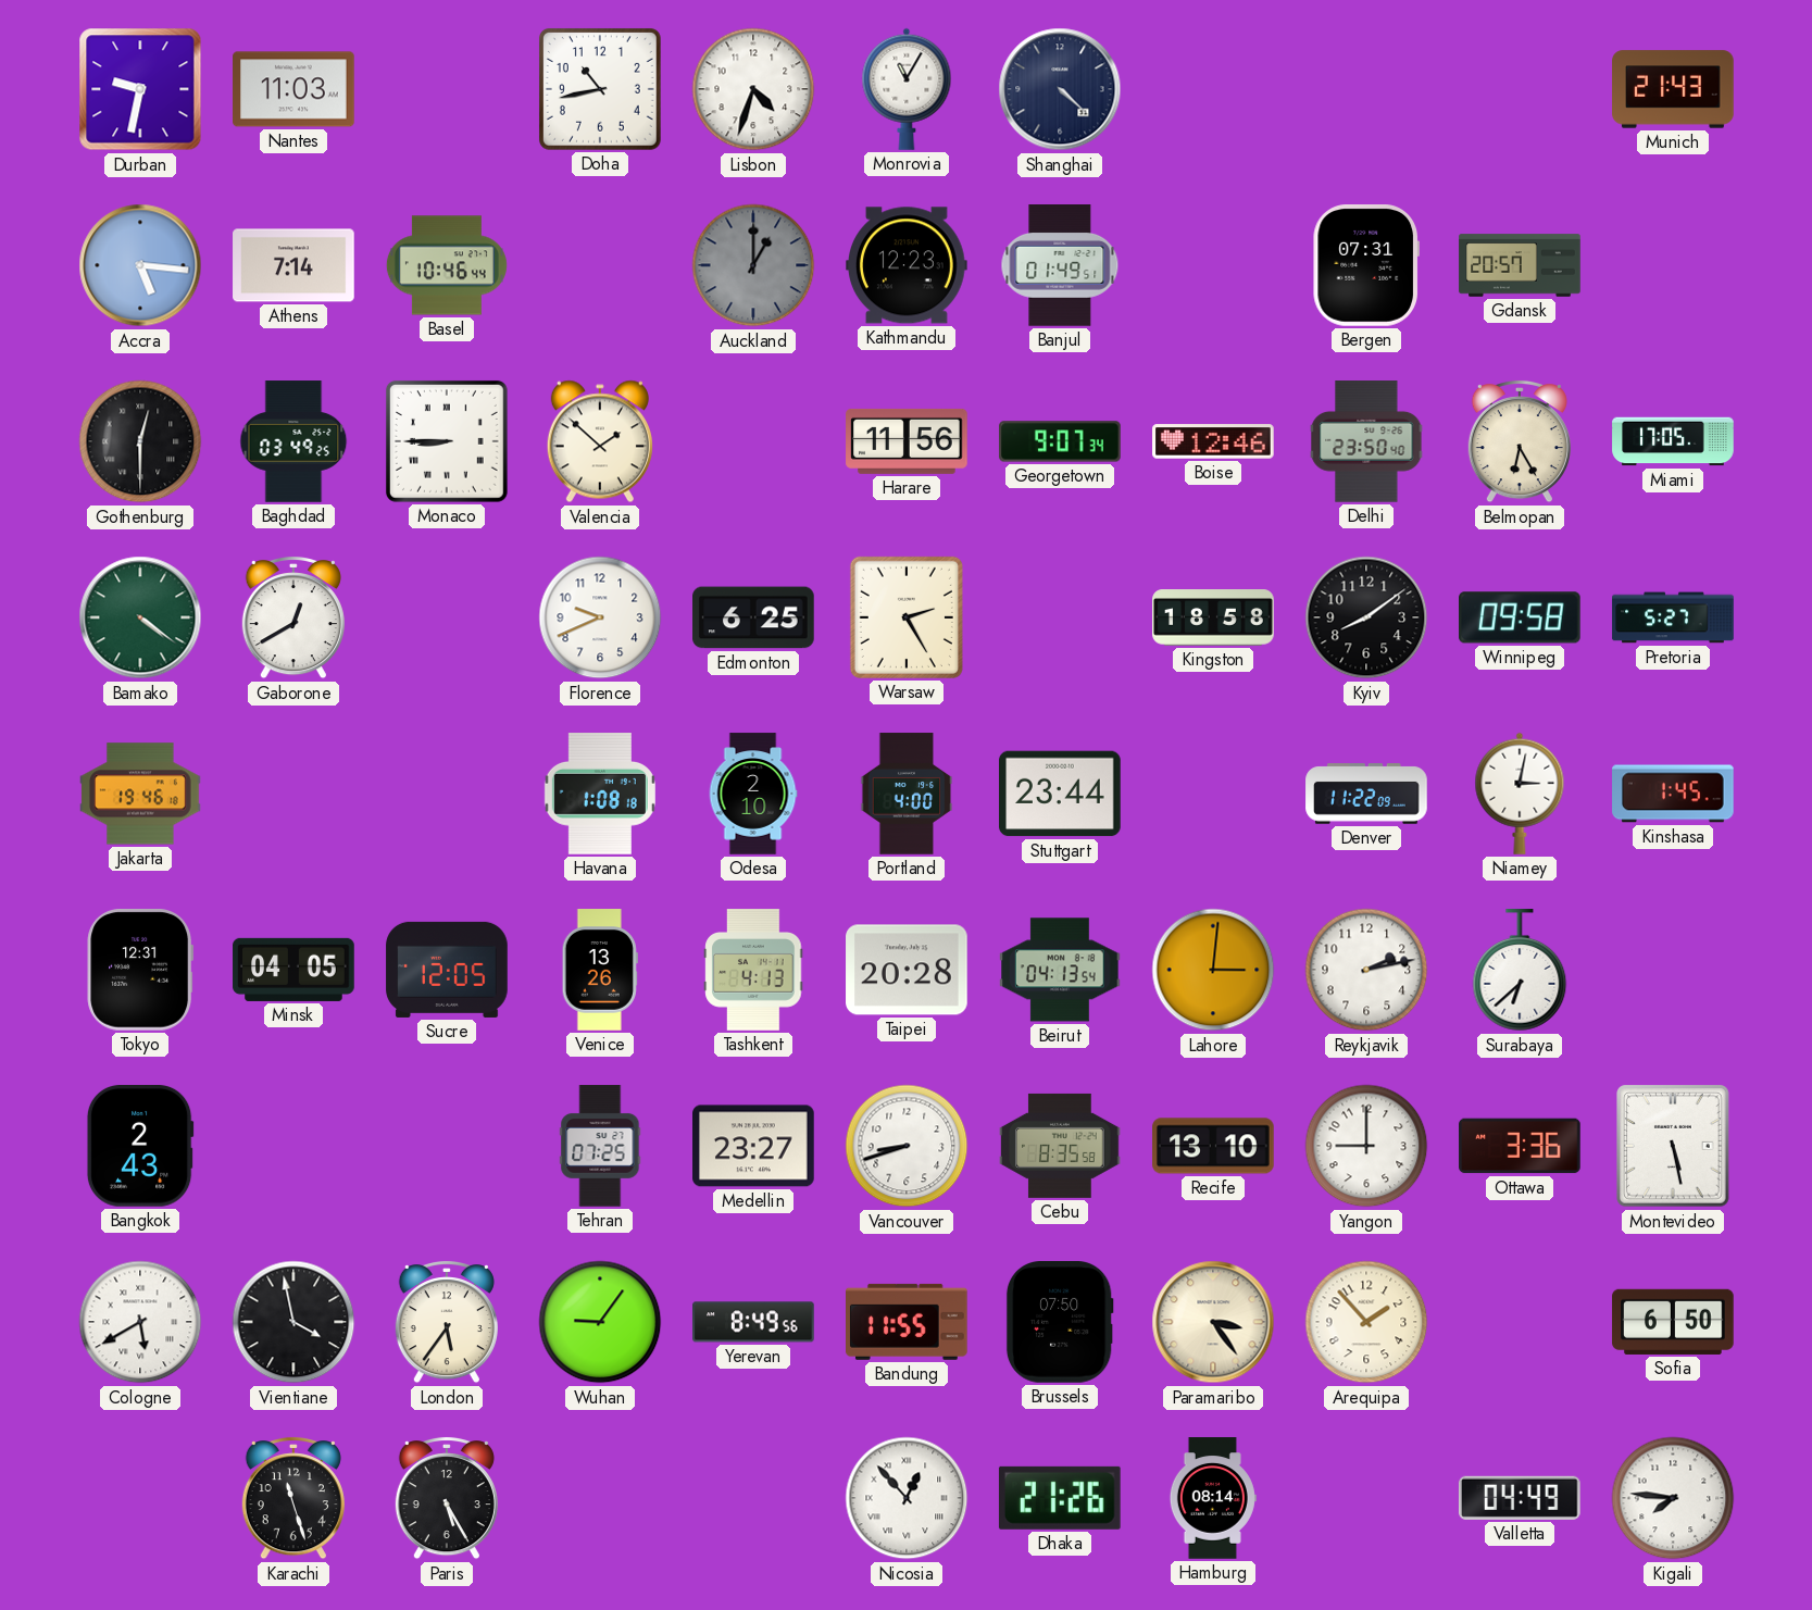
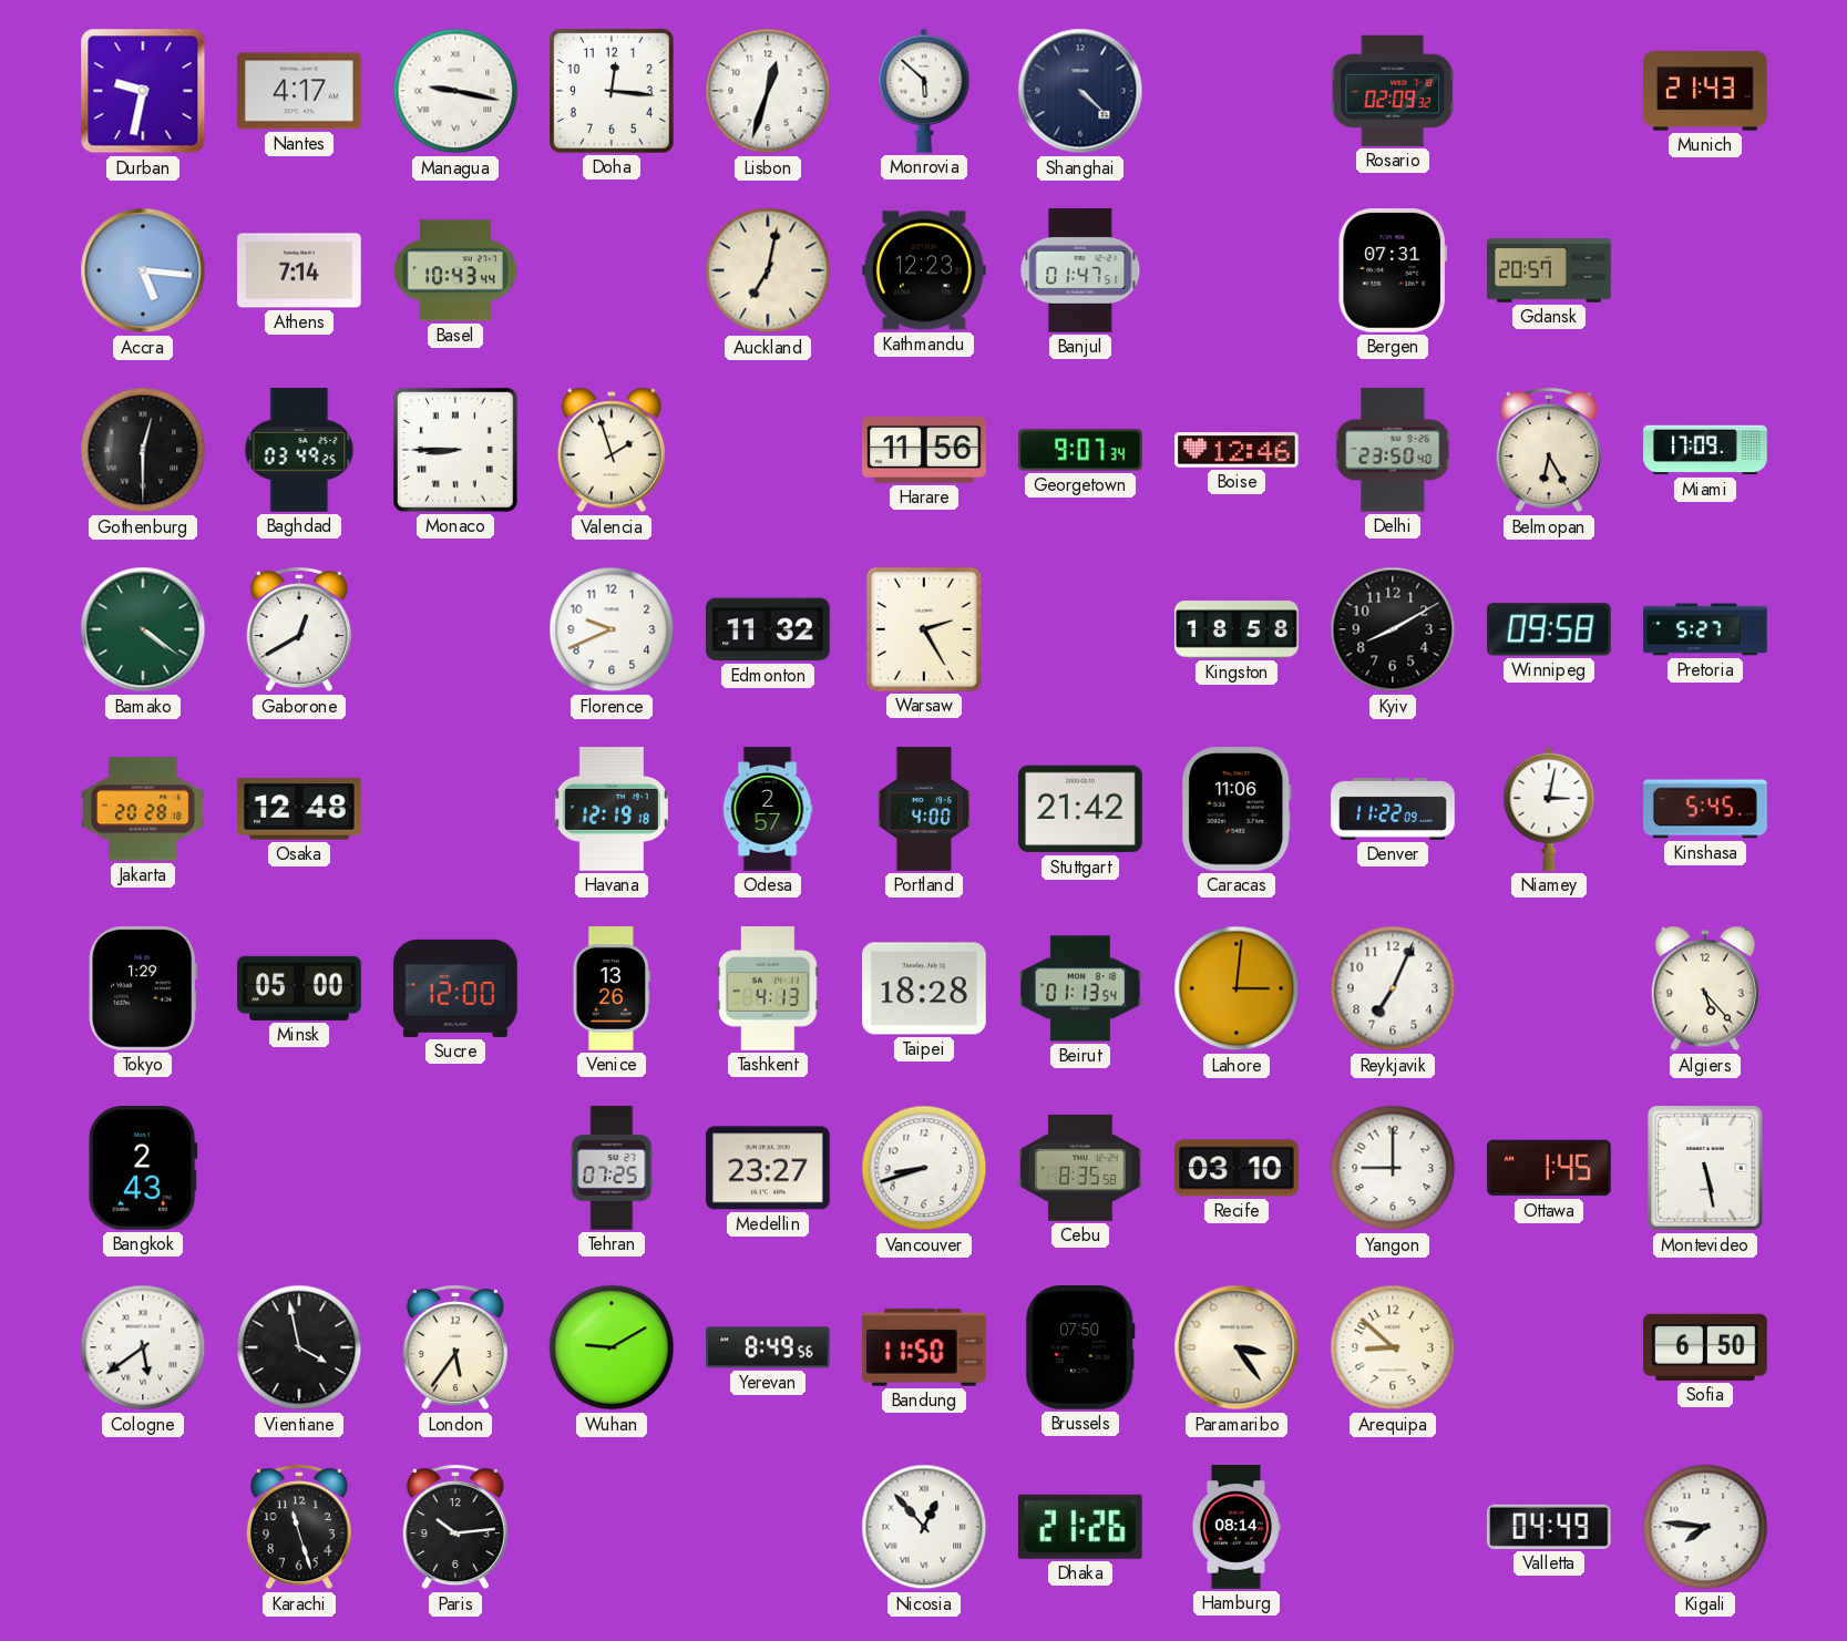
Nantes: 11:03 -> 4:17
Managua: none -> 9:17
Doha: 10:43 -> 12:16
Lisbon: 4:33 -> 12:33
Monrovia: 11:05 -> 5:52
Rosario: none -> 02:09
Basel: 10:46 -> 10:43
Auckland: 1:00 -> 7:02
Auckland dial: grey -> cream
Banjul: 01:49 -> 01:47
Valencia: 1:52 -> 1:57
Miami: 17:05 -> 17:09
Edmonton: 6:25 -> 11:32
Kyiv: 8:09 -> 8:10
Jakarta: 19:46 -> 20:28
Osaka: none -> 12:48
Havana: 1:08 -> 12:19
Odesa: 2:10 -> 2:57
Stuttgart: 23:44 -> 21:42
Caracas: none -> 11:06
Kinshasa: 1:45 -> 5:45
Tokyo: 12:31 -> 1:29
Minsk: 04:05 -> 05:00
Sucre: 12:05 -> 12:00
Taipei: 20:28 -> 18:28
Beirut: 04:13 -> 01:13
Reykjavik: 2:13 -> 7:04
Surabaya: 6:38 -> none
Algiers: none -> 5:23
Recife: 13:10 -> 03:10
Ottawa: 3:36 -> 1:45
Cologne: 5:40 -> 5:39
Wuhan: 9:06 -> 9:10
Bandung: 11:55 -> 11:50
Arequipa: 1:53 -> 8:52
Paris: 5:25 -> 10:14
